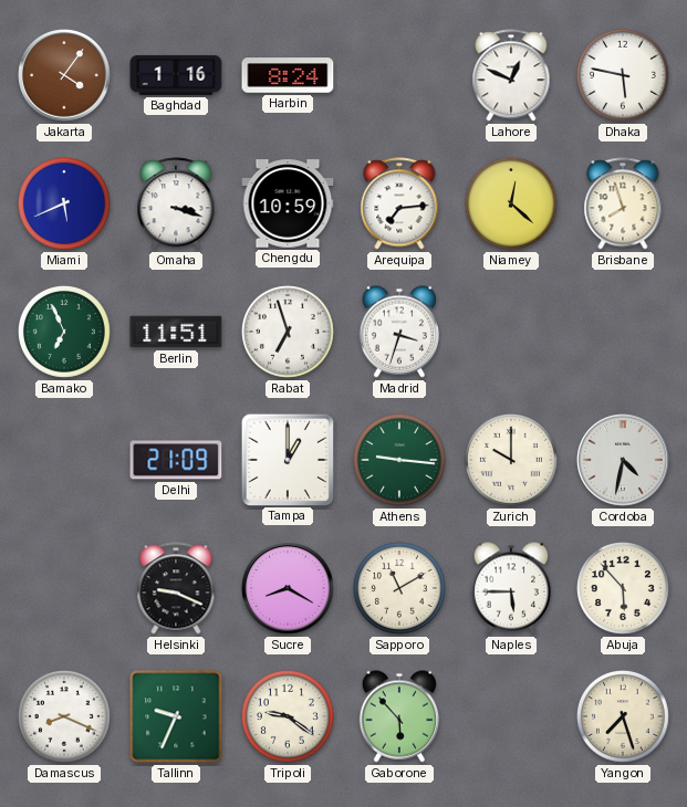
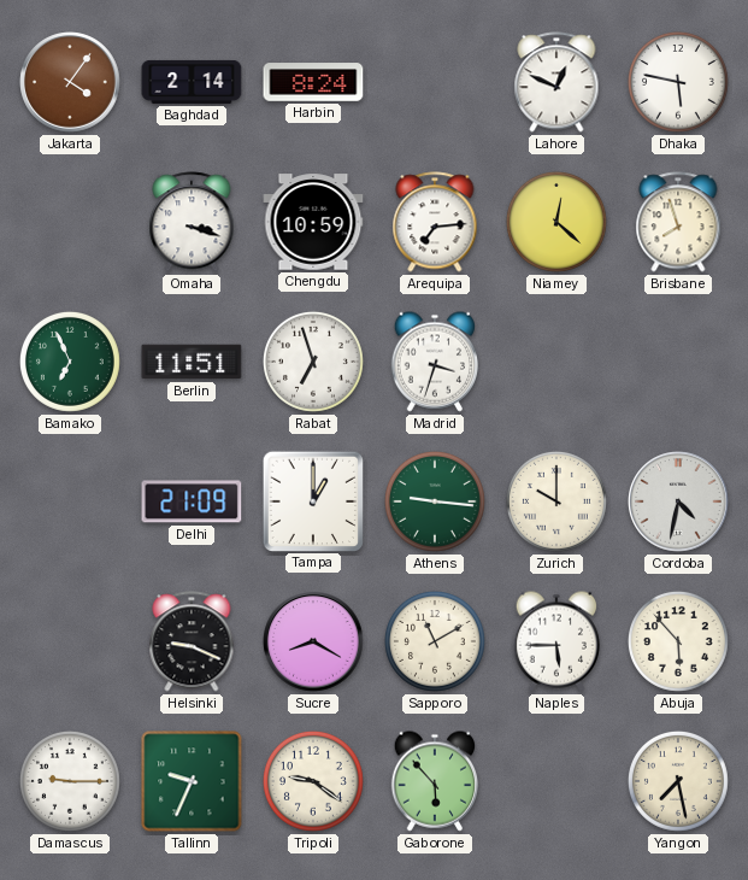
Baghdad: 1:16 -> 2:14
Miami: 5:41 -> none
Damascus: 8:19 -> 9:15
Yangon: 7:27 -> 7:28
